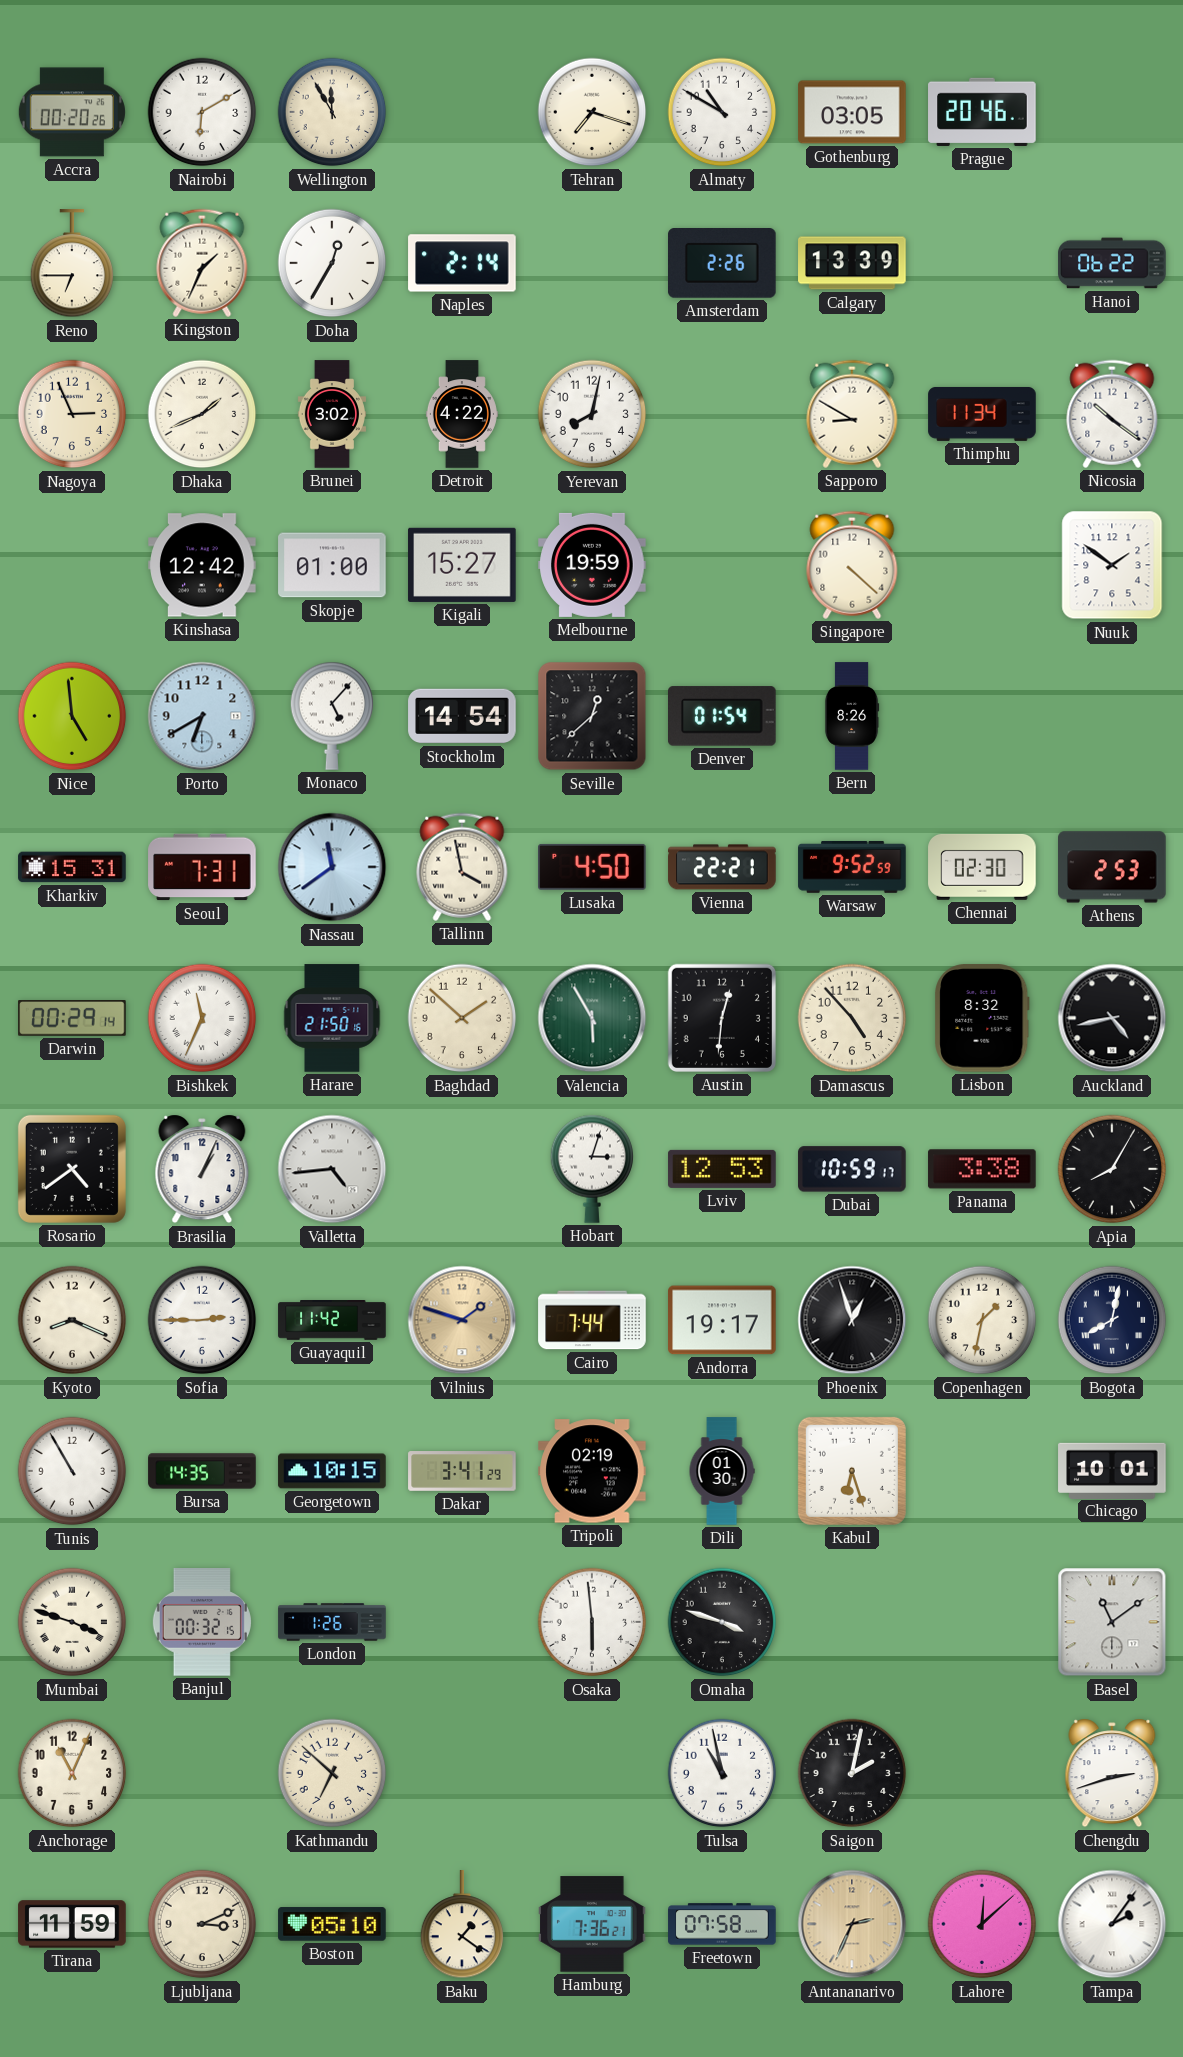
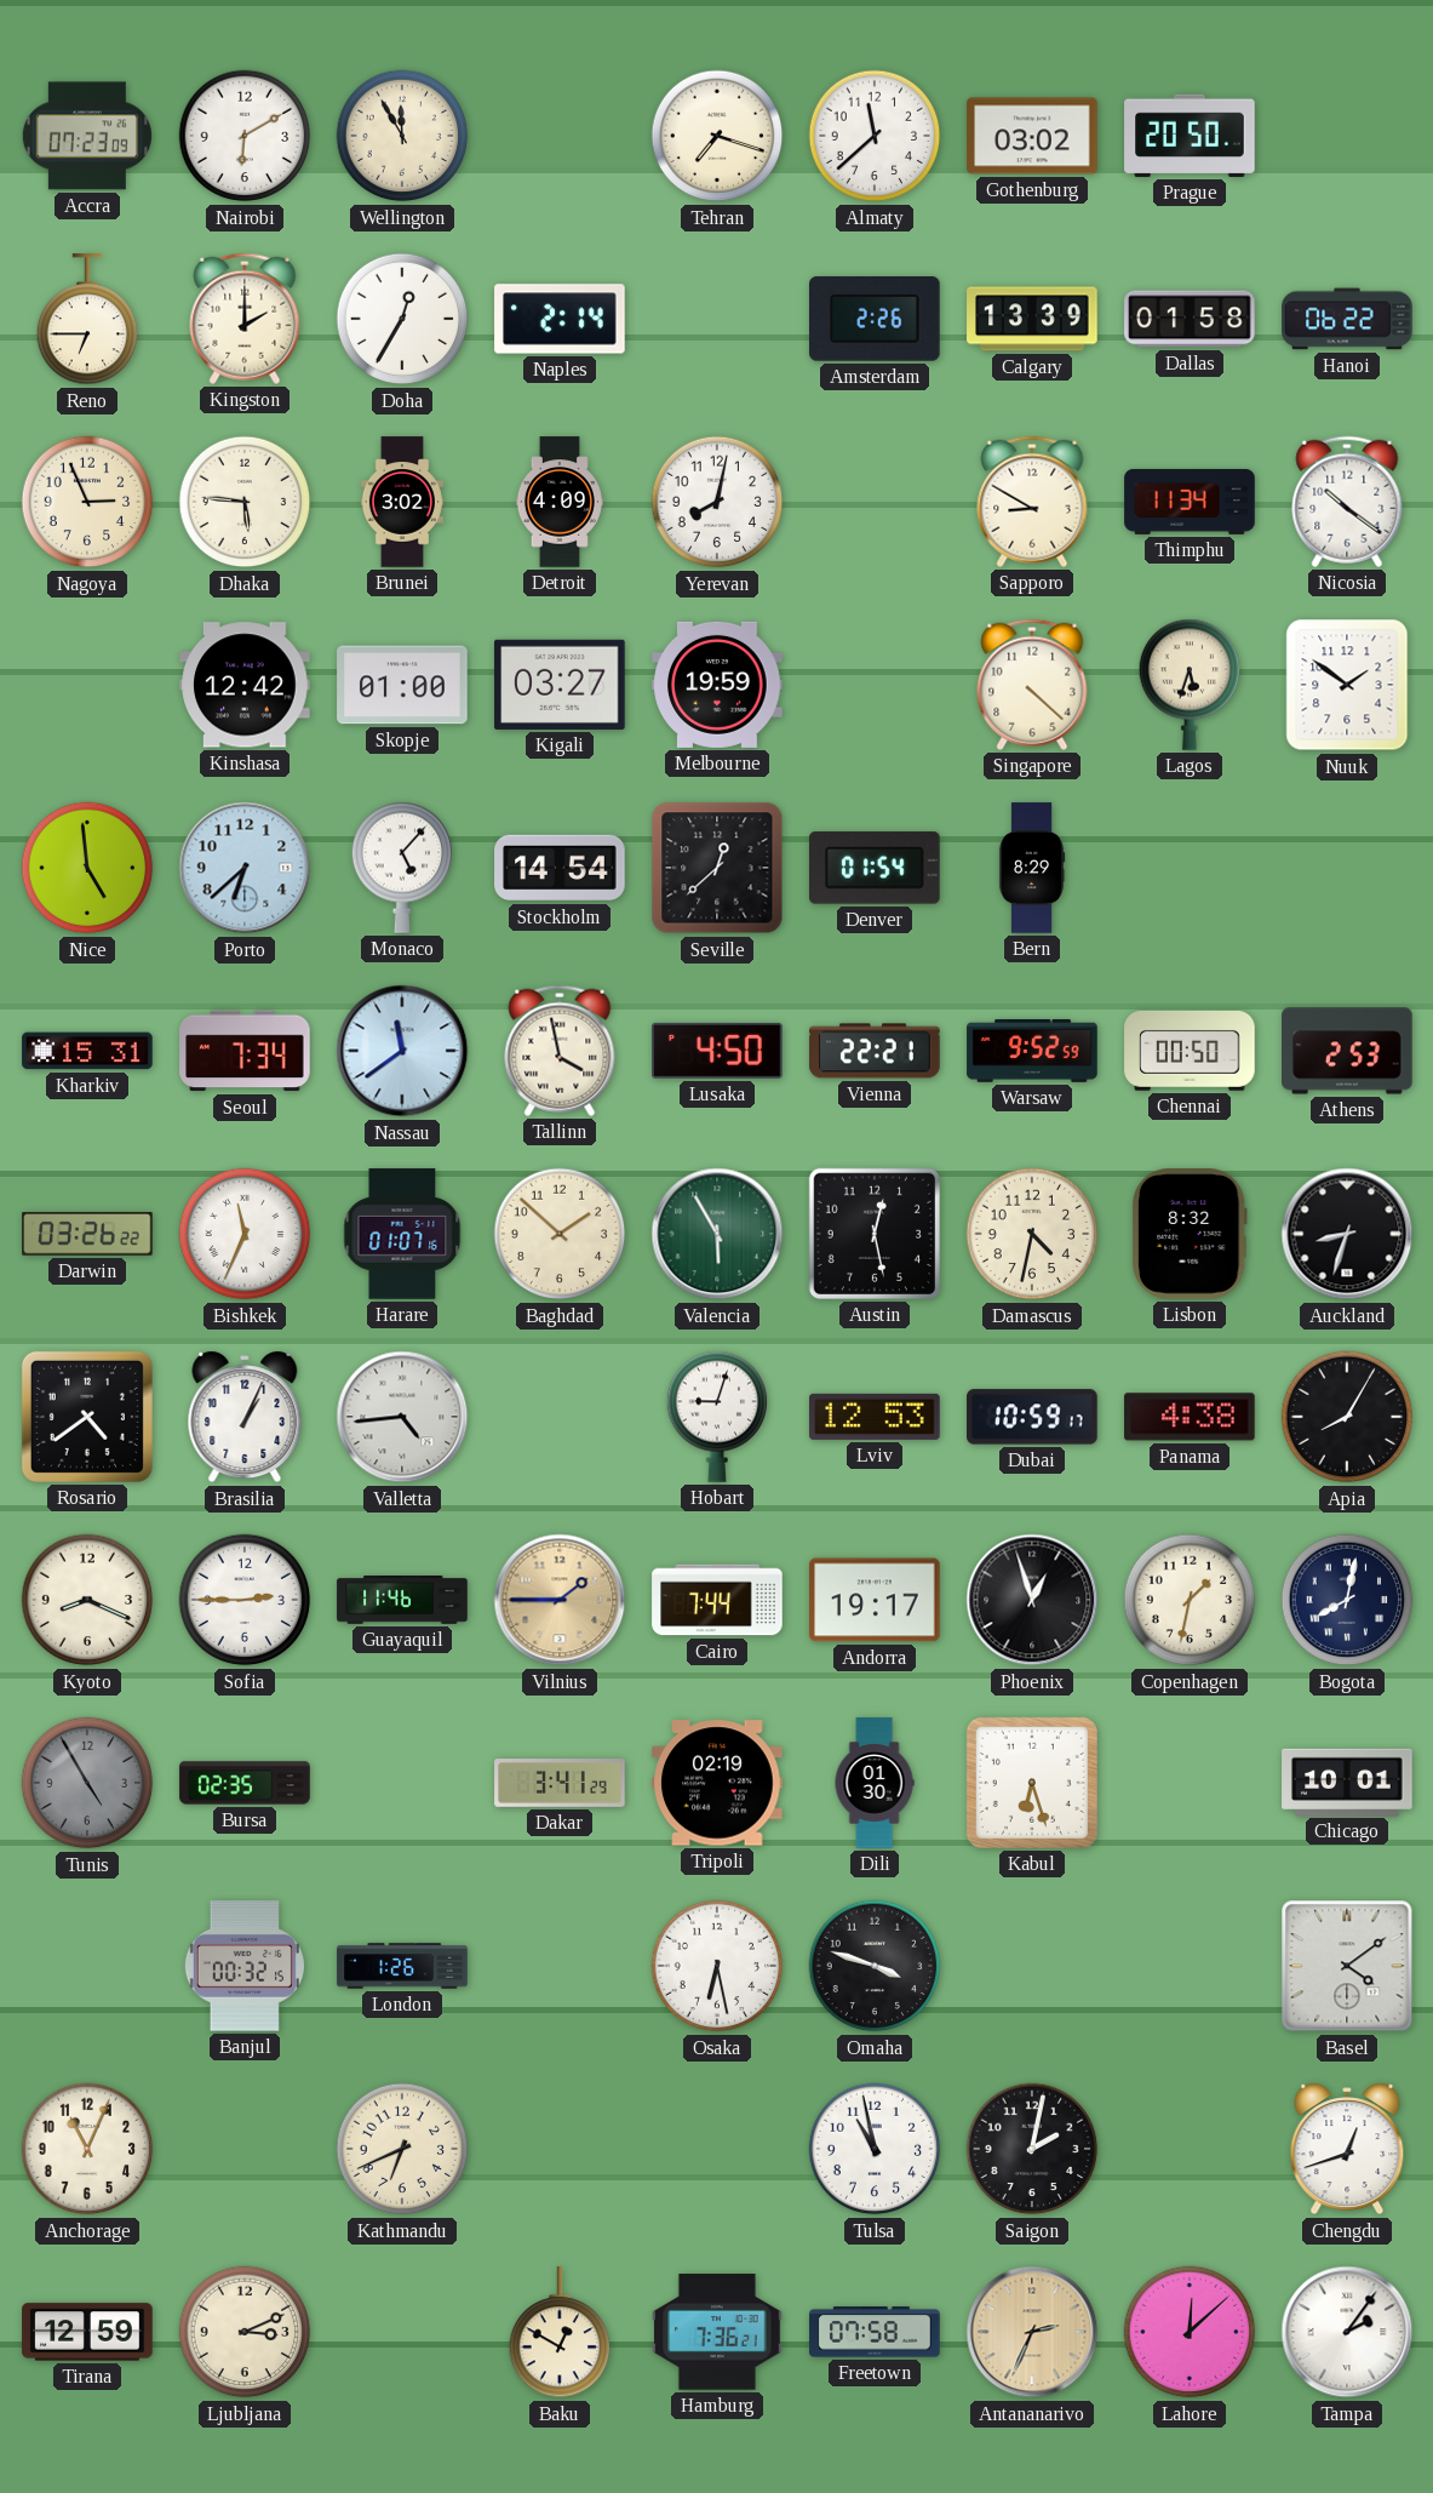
Accra: 00:20 -> 07:23
Almaty: 10:50 -> 11:38
Gothenburg: 03:05 -> 03:02
Prague: 20:46 -> 20:50
Kingston: 1:34 -> 2:00
Dallas: none -> 01:58
Dhaka: 1:41 -> 5:46
Detroit: 4:22 -> 4:09
Kigali: 15:27 -> 03:27
Lagos: none -> 5:33
Porto: 6:40 -> 6:38
Bern: 8:26 -> 8:29
Seoul: 7:31 -> 7:34
Chennai: 02:30 -> 00:50
Darwin: 00:29 -> 03:26
Harare: 21:50 -> 01:07
Austin: 12:31 -> 12:28
Damascus: 4:53 -> 4:32
Auckland: 4:43 -> 8:33
Hobart: 3:03 -> 9:03
Panama: 3:38 -> 4:38
Guayaquil: 11:42 -> 11:46
Vilnius: 1:48 -> 1:45
Tunis: 10:55 -> 4:55
Tunis dial: white -> grey
Bursa: 14:35 -> 02:35
Georgetown: 10:15 -> none
Mumbai: 3:48 -> none
Osaka: 5:59 -> 6:28
Basel: 11:09 -> 4:09
Kathmandu: 6:52 -> 6:41
Chengdu: 2:42 -> 12:42
Tirana: 11:59 -> 12:59
Boston: 05:10 -> none
Baku: 1:21 -> 12:50
